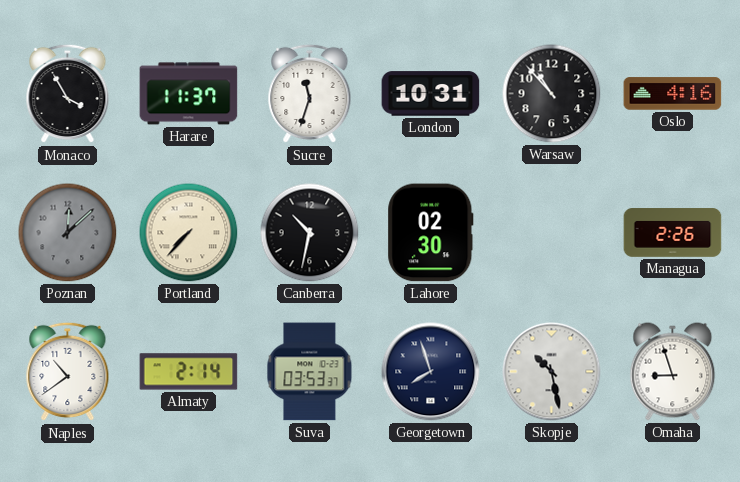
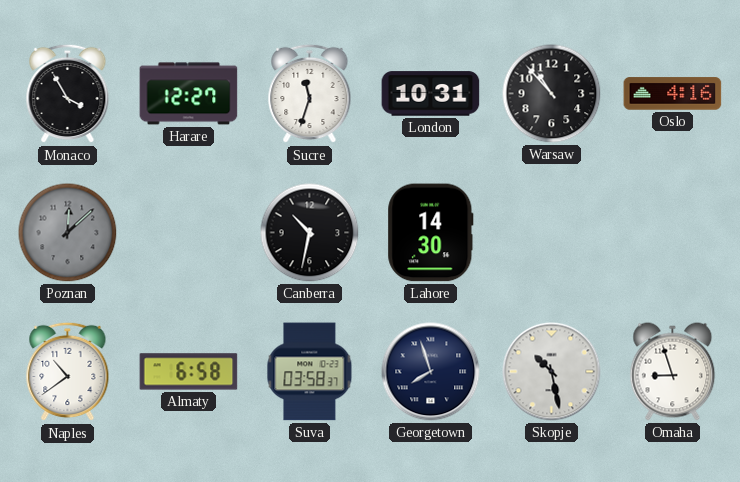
Harare: 11:37 -> 12:27
Portland: 7:37 -> none
Lahore: 02:30 -> 14:30
Managua: 2:26 -> none
Almaty: 2:14 -> 6:58
Suva: 03:53 -> 03:58
